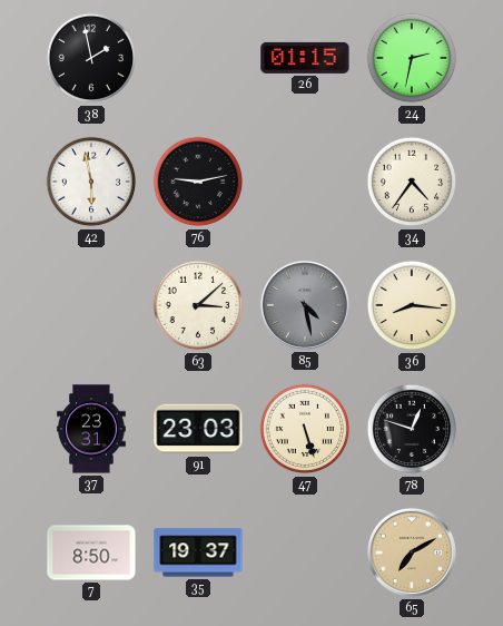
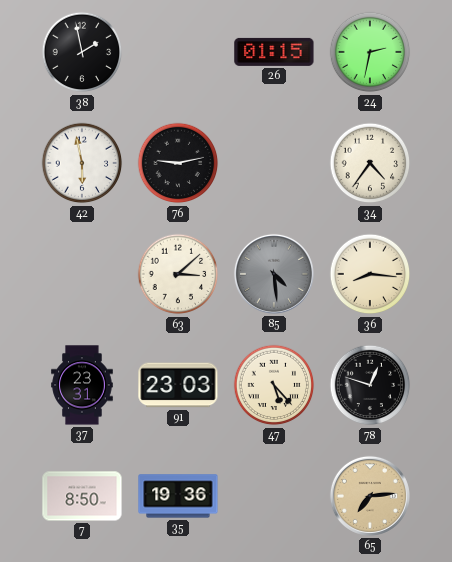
85: 4:28 -> 4:29
47: 5:27 -> 5:23
35: 19:37 -> 19:36
65: 7:10 -> 7:14
